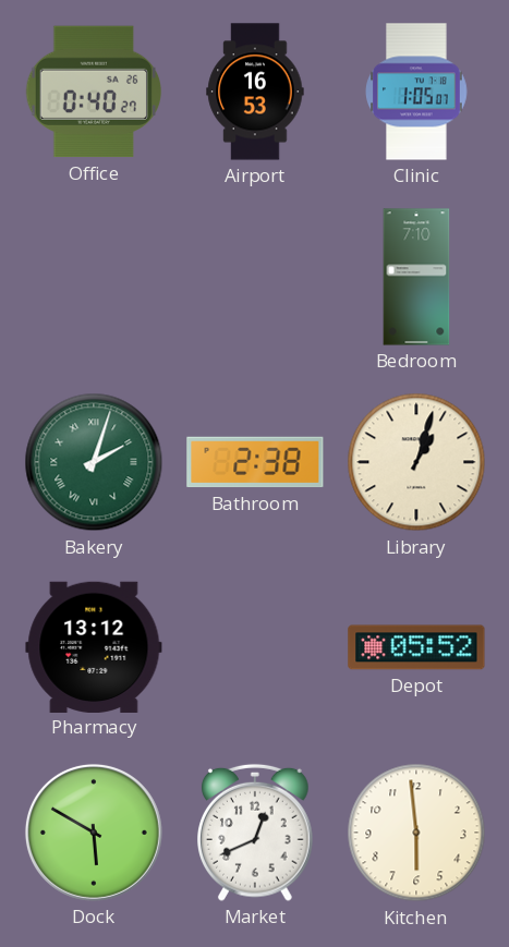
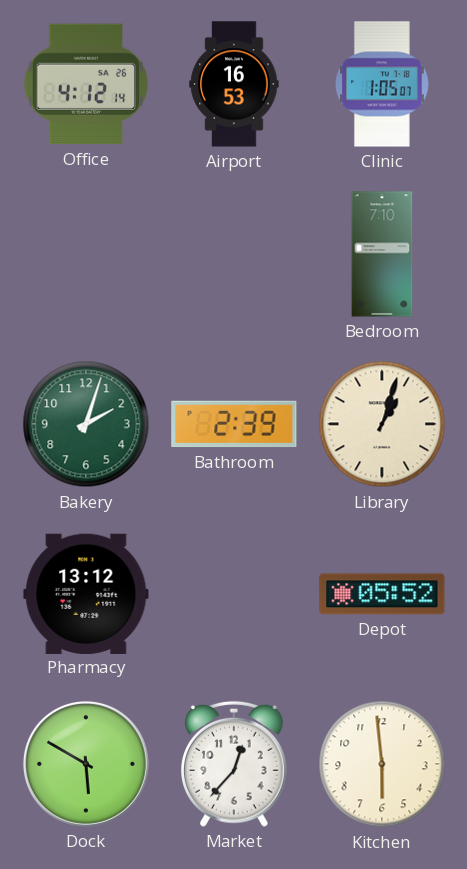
Office: 0:40 -> 4:12
Bakery numerals: Roman -> Arabic
Bathroom: 2:38 -> 2:39
Market: 12:41 -> 12:37
